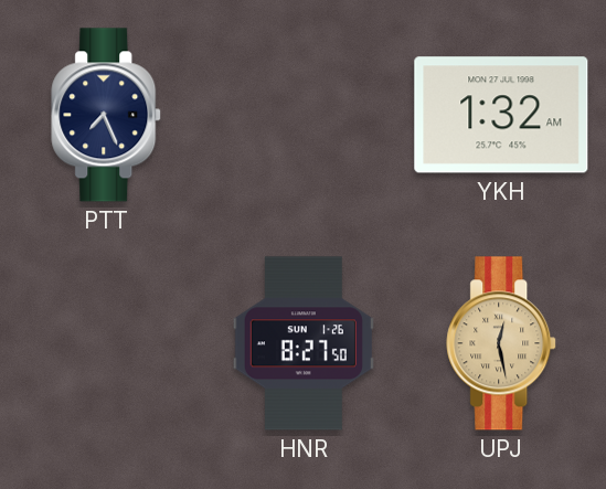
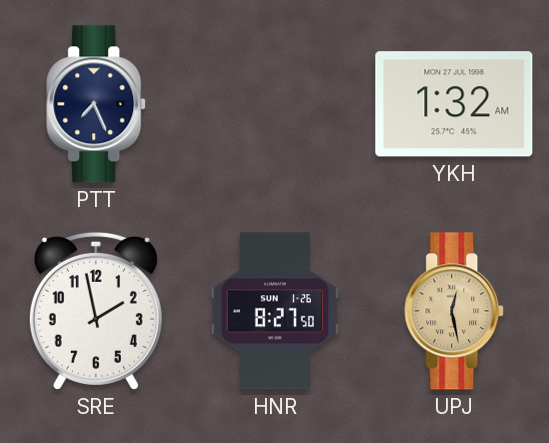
SRE: none -> 1:58
